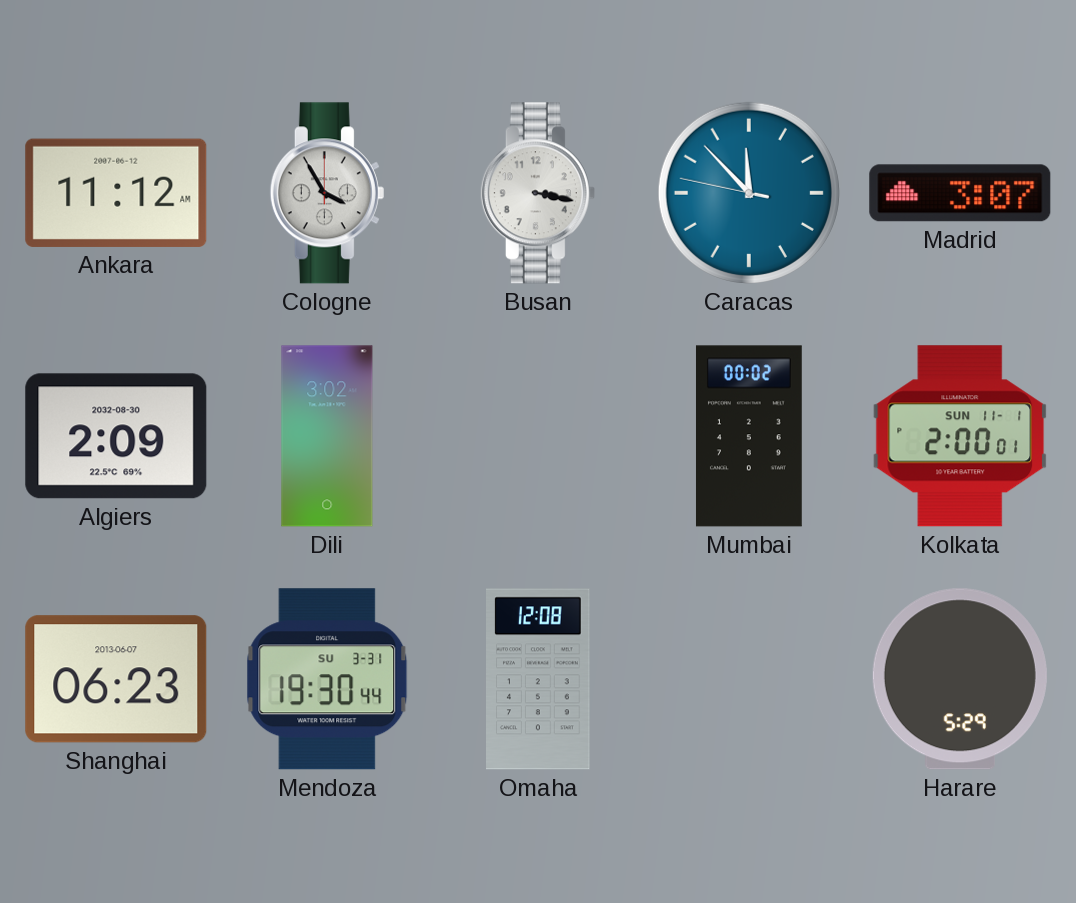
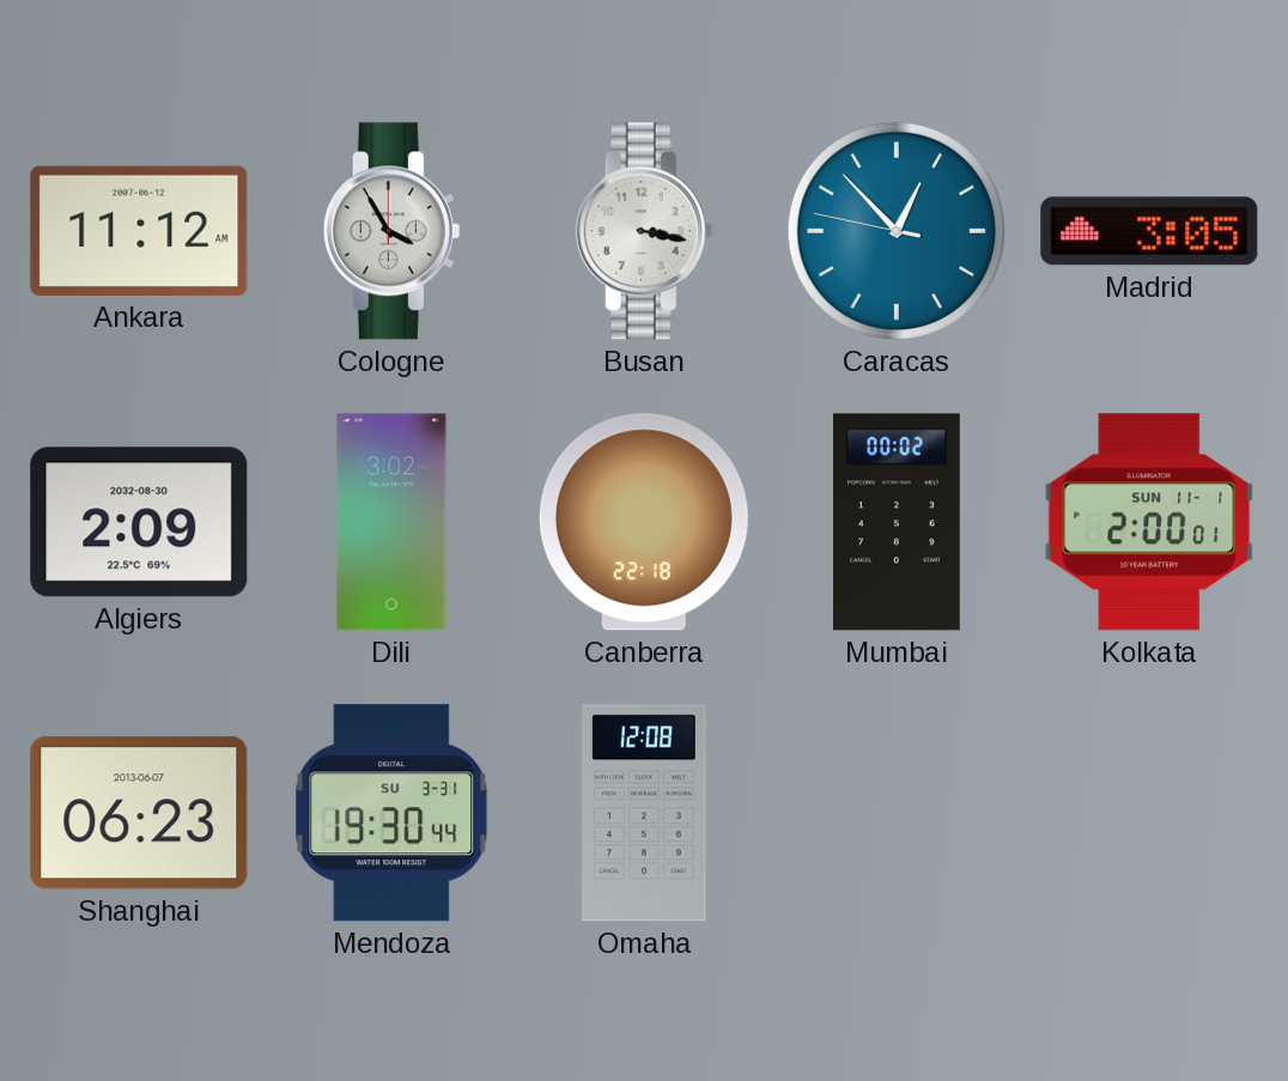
Caracas: 11:52 -> 12:52
Madrid: 3:07 -> 3:05
Canberra: none -> 22:18
Harare: 5:29 -> none
